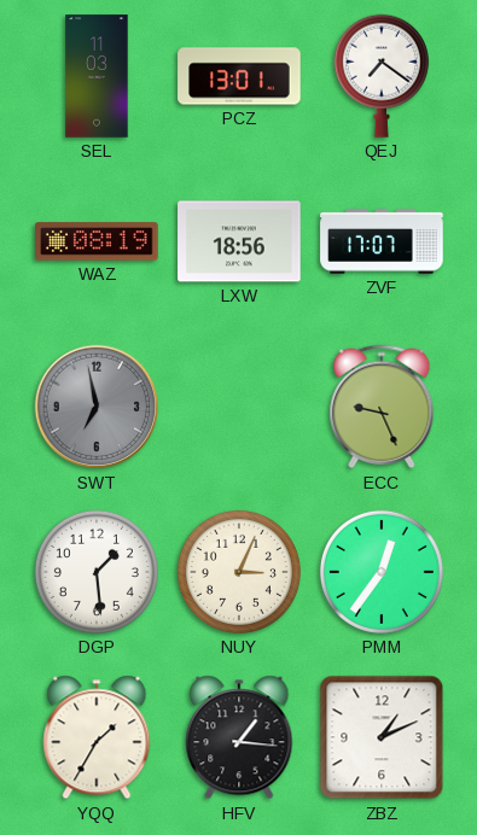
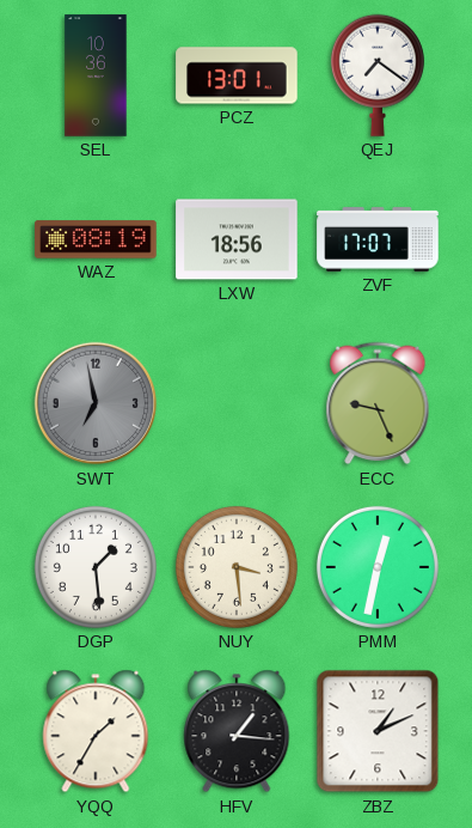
SEL: 11:03 -> 10:36
NUY: 3:04 -> 3:29
PMM: 12:36 -> 12:32
